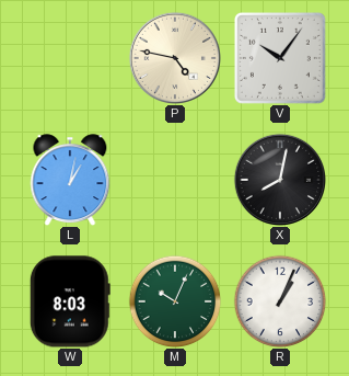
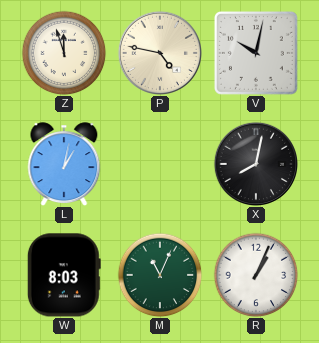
Z: none -> 11:57
V: 10:06 -> 10:02
M: 10:04 -> 11:04
